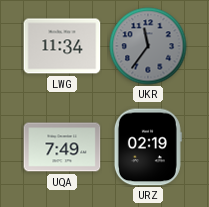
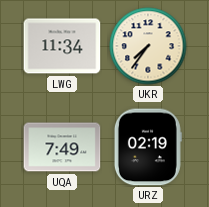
UKR: 11:36 -> 7:36
UKR dial: grey -> cream
